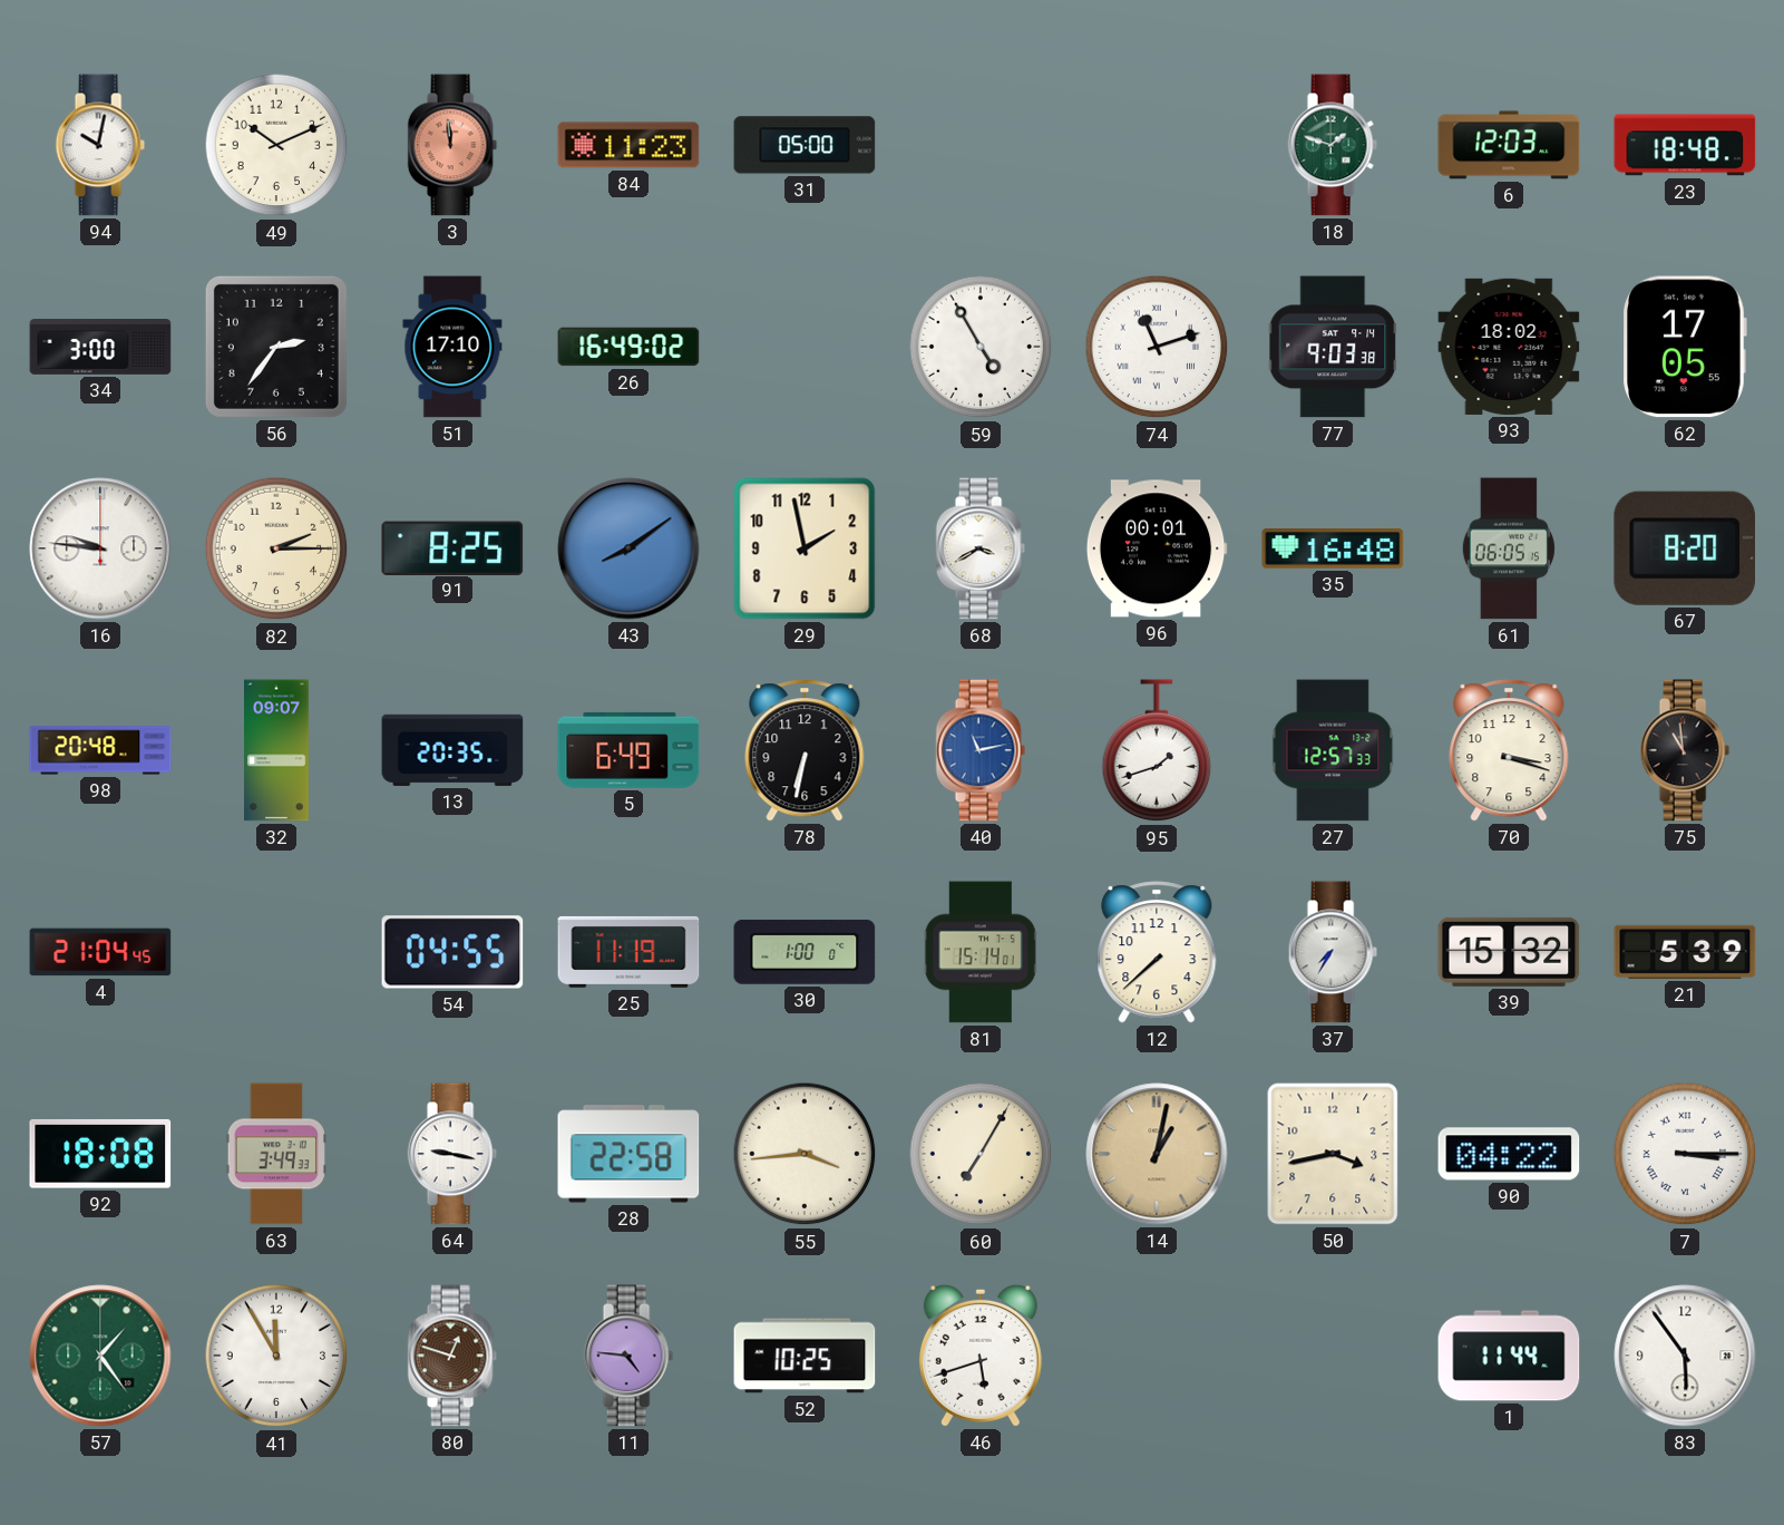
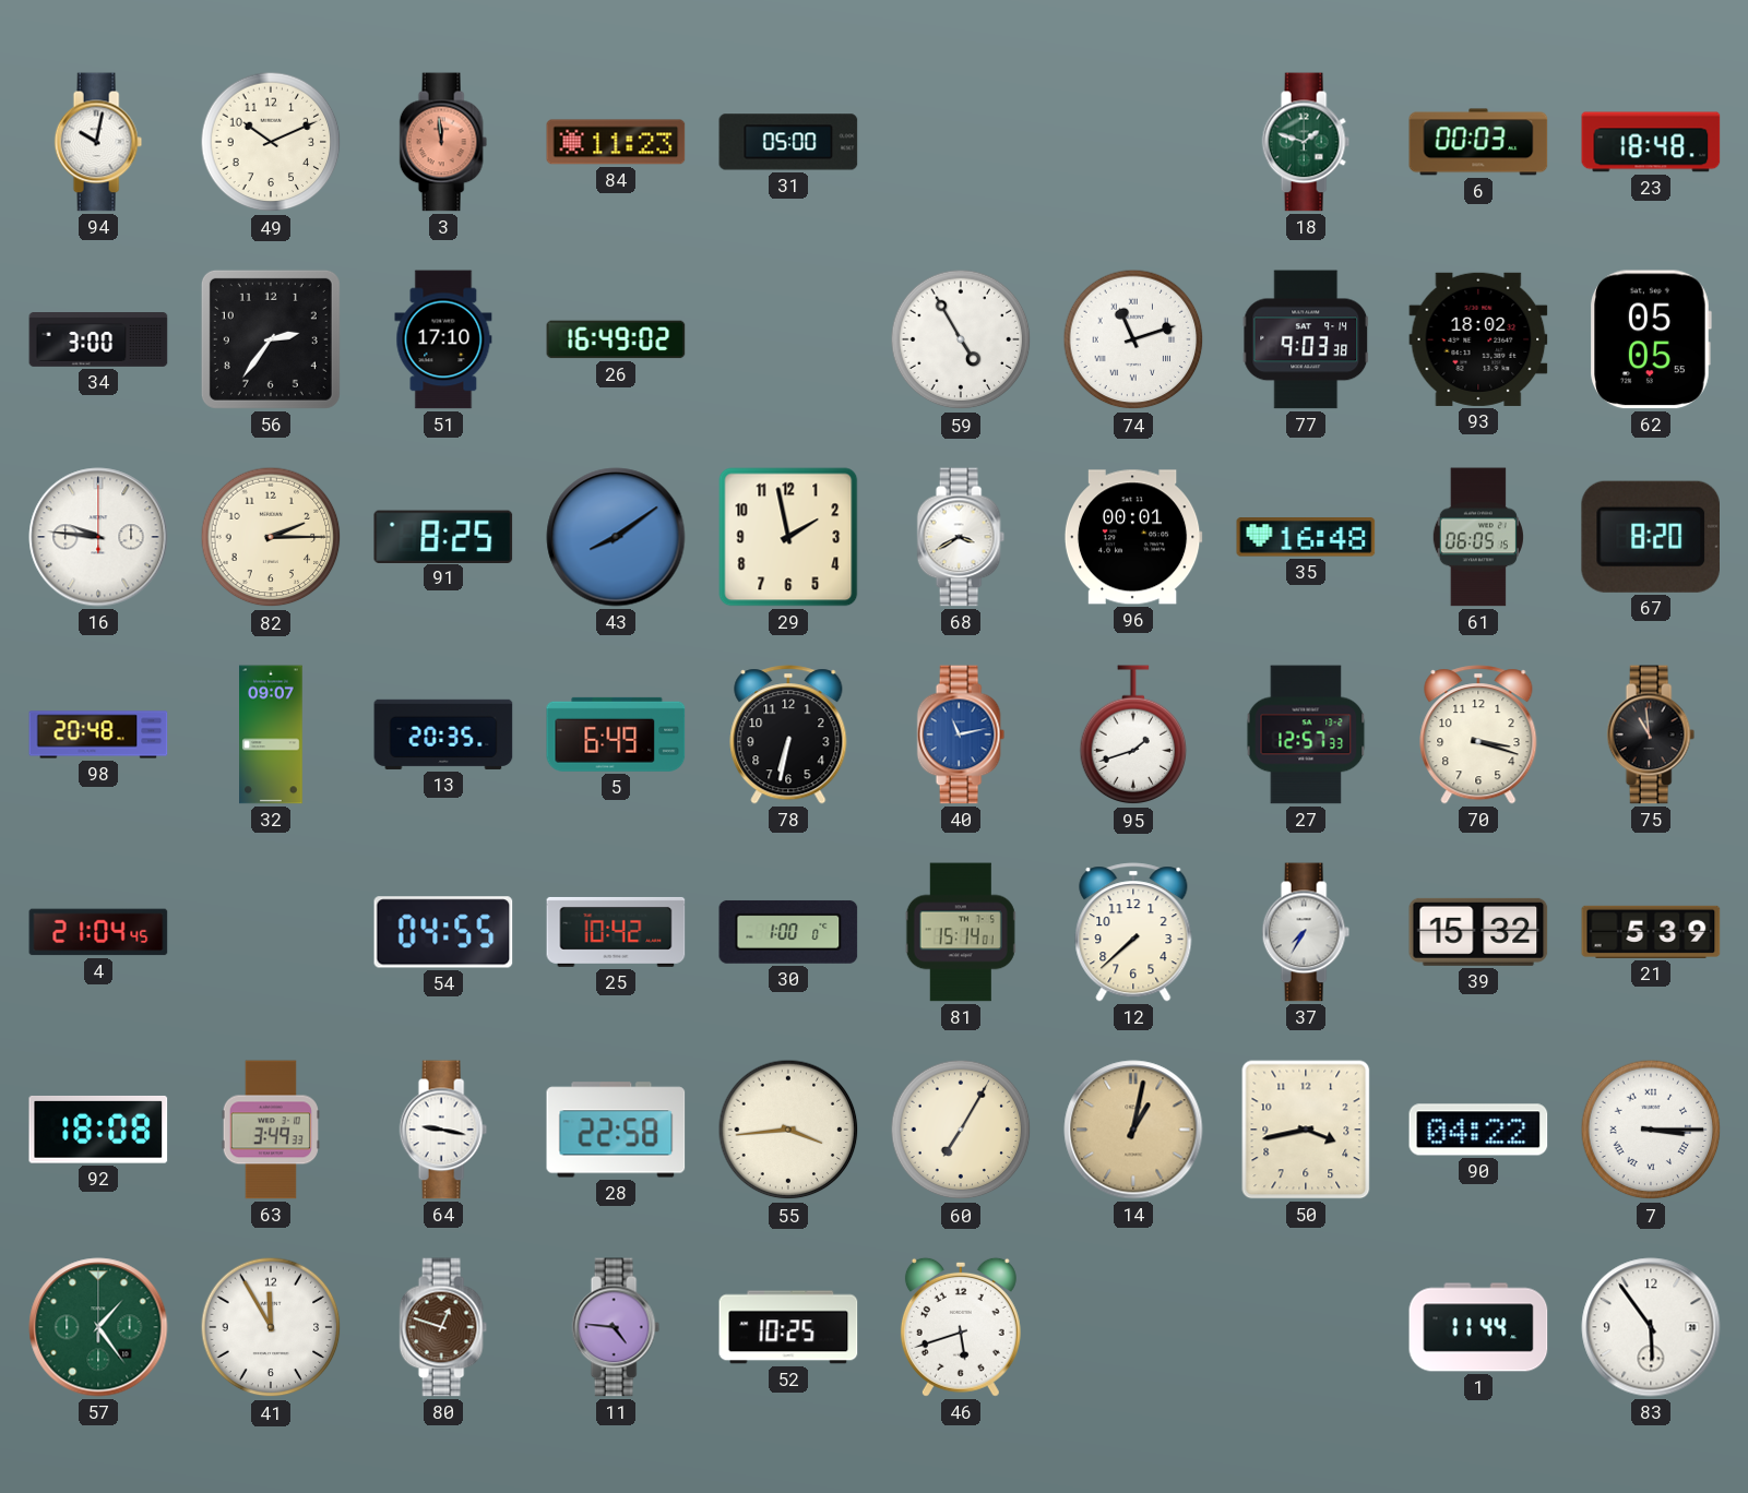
6: 12:03 -> 00:03
62: 17:05 -> 05:05
25: 11:19 -> 10:42
